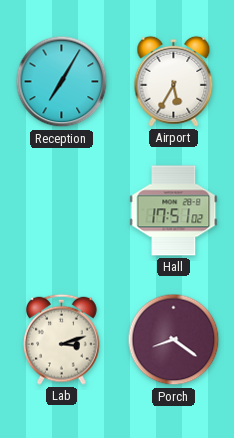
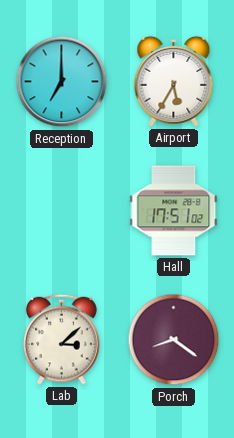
Reception: 7:05 -> 7:00
Lab: 3:12 -> 3:08
